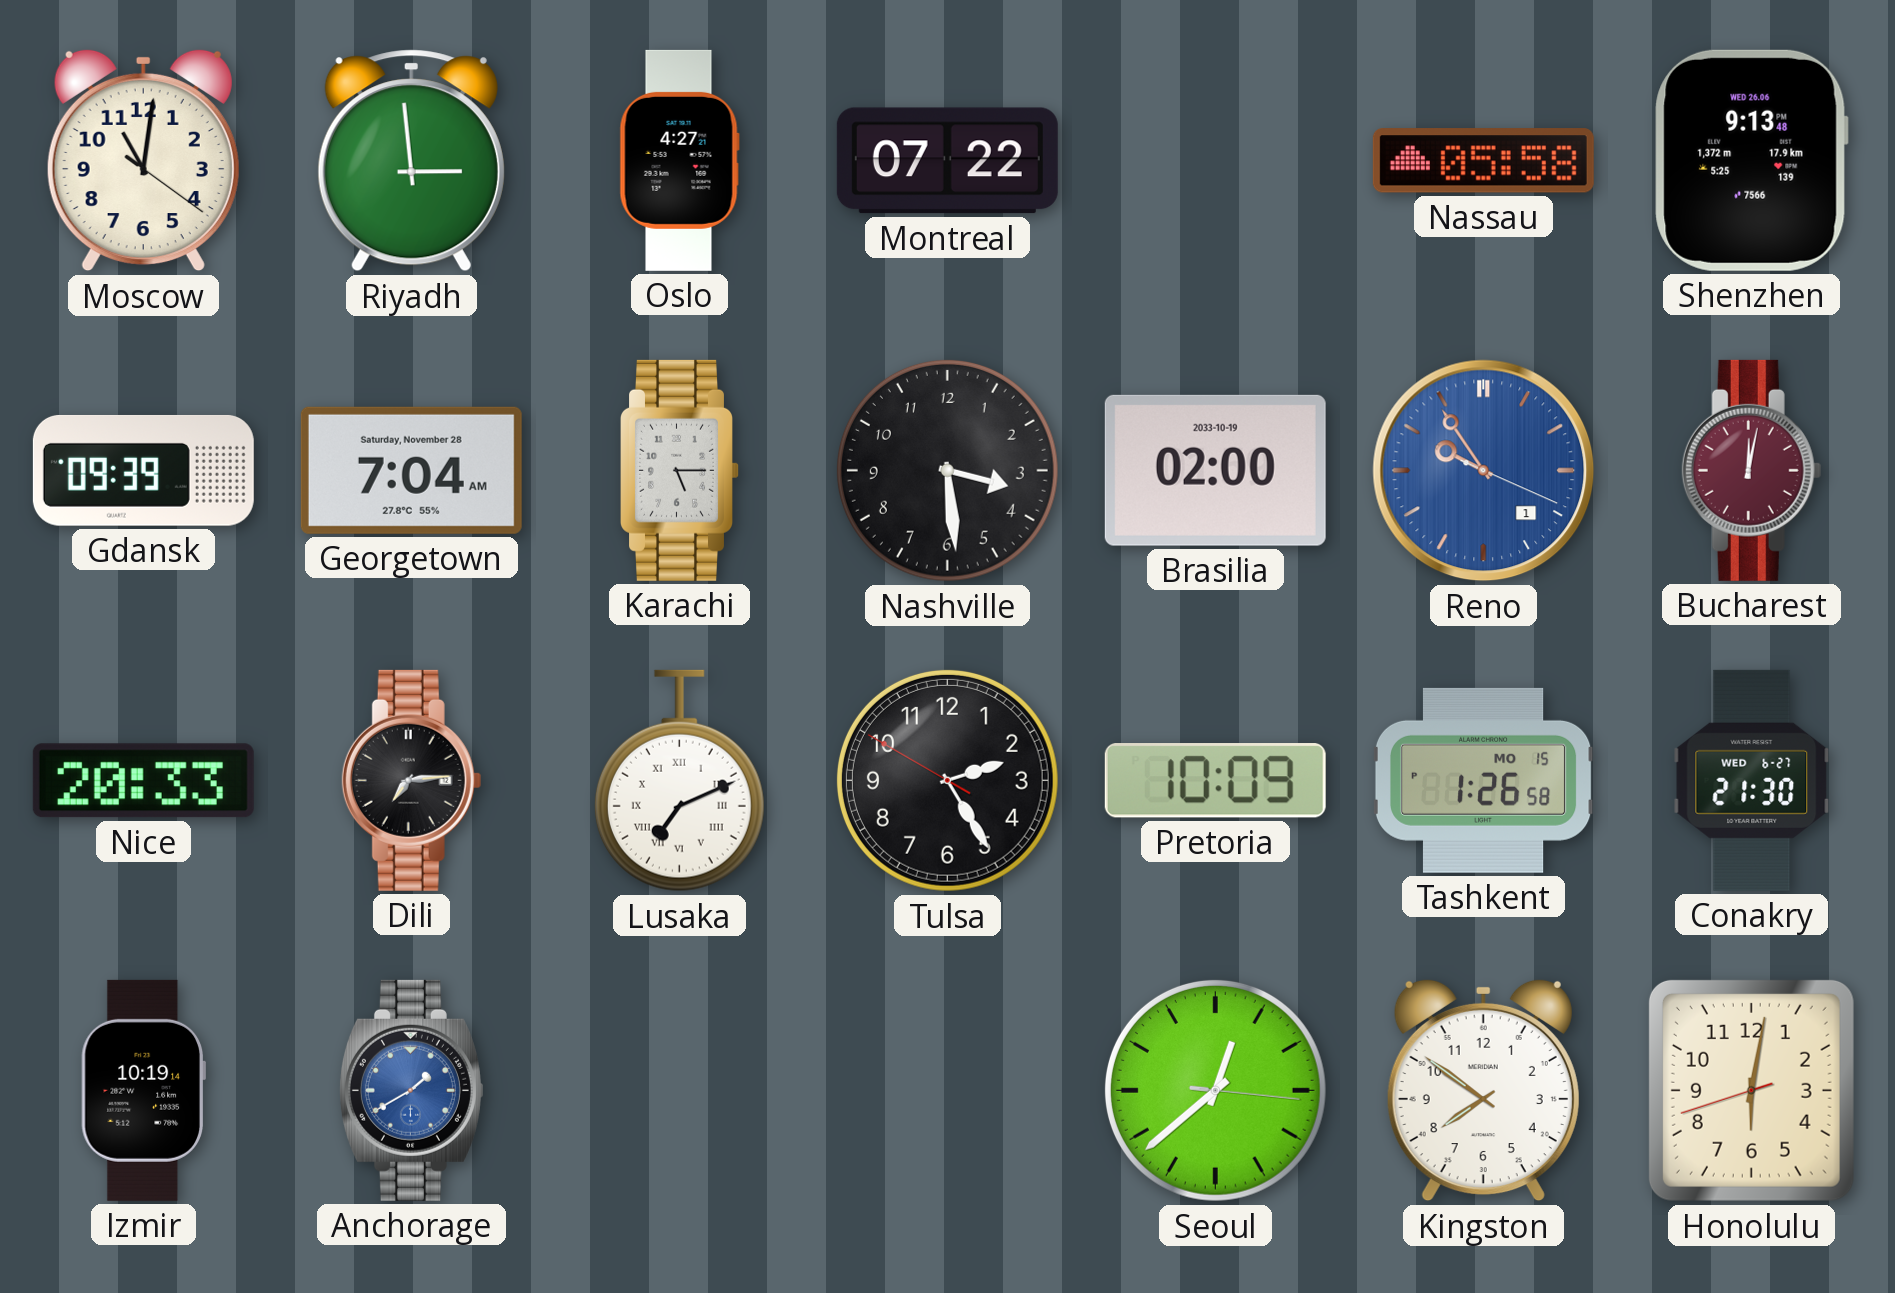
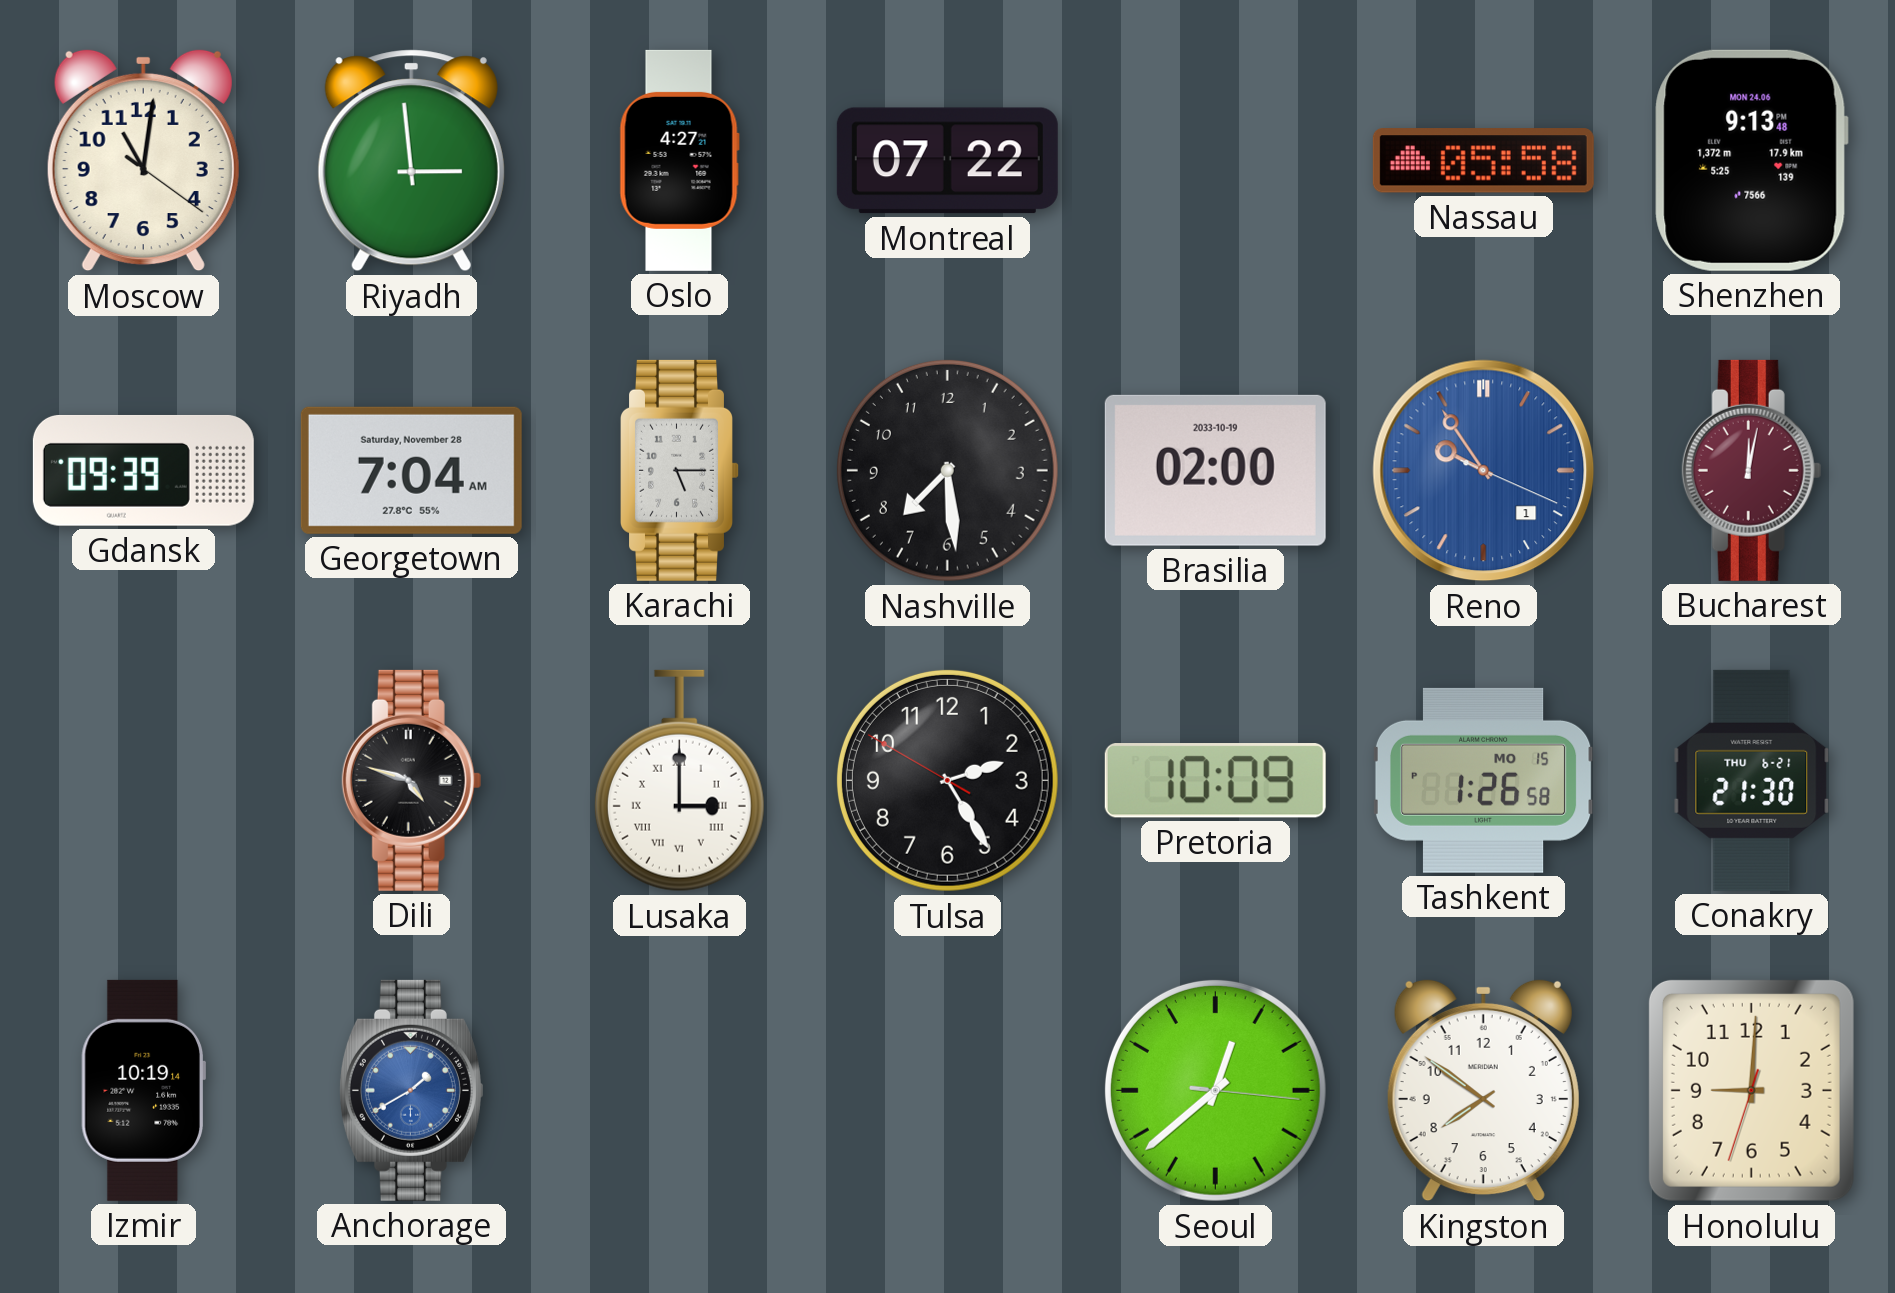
Shenzhen date: WED 26.06 -> MON 24.06
Nashville: 3:29 -> 7:29
Nice: 20:33 -> none
Dili: 7:14 -> 4:48
Lusaka: 7:11 -> 3:00
Conakry date: WED 6-27 -> THU 6-21
Honolulu: 6:01 -> 9:00
